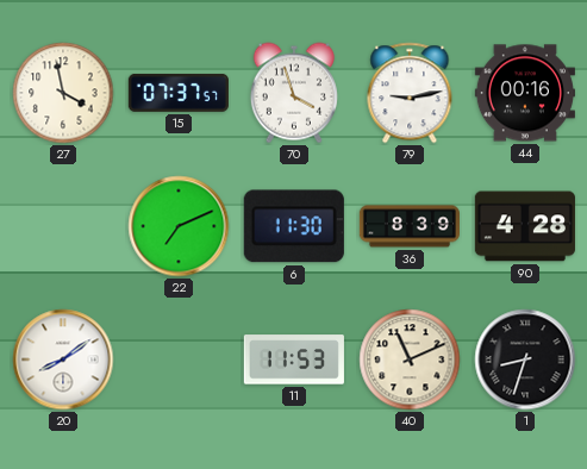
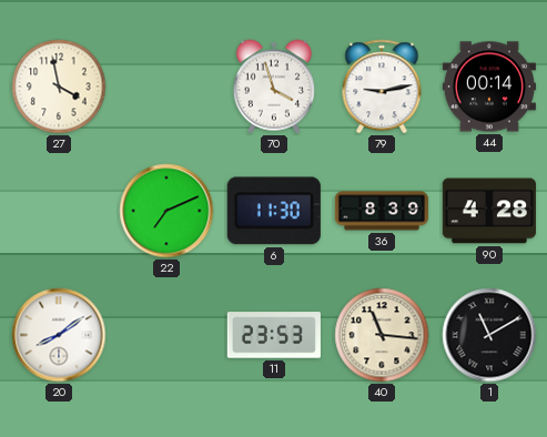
15: 07:37 -> none
44: 00:16 -> 00:14
11: 11:53 -> 23:53
40: 11:11 -> 11:16
1: 8:33 -> 11:10
